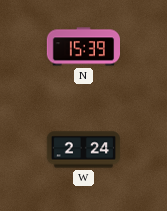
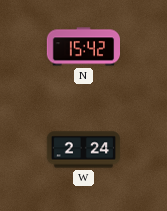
N: 15:39 -> 15:42
